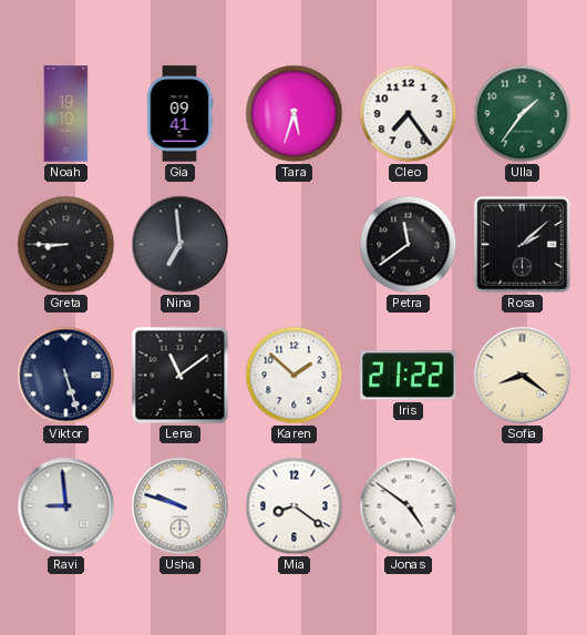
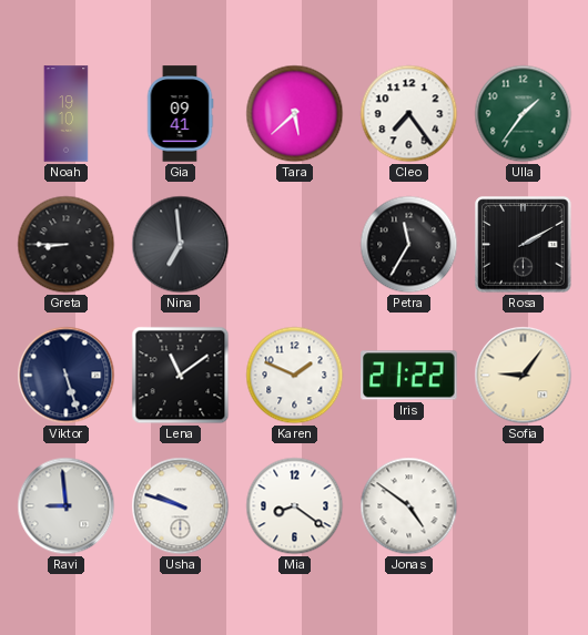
Tara: 5:33 -> 5:38
Petra: 11:39 -> 11:35
Rosa: 2:08 -> 2:10
Karen: 1:52 -> 1:49
Sofia: 8:21 -> 9:06
